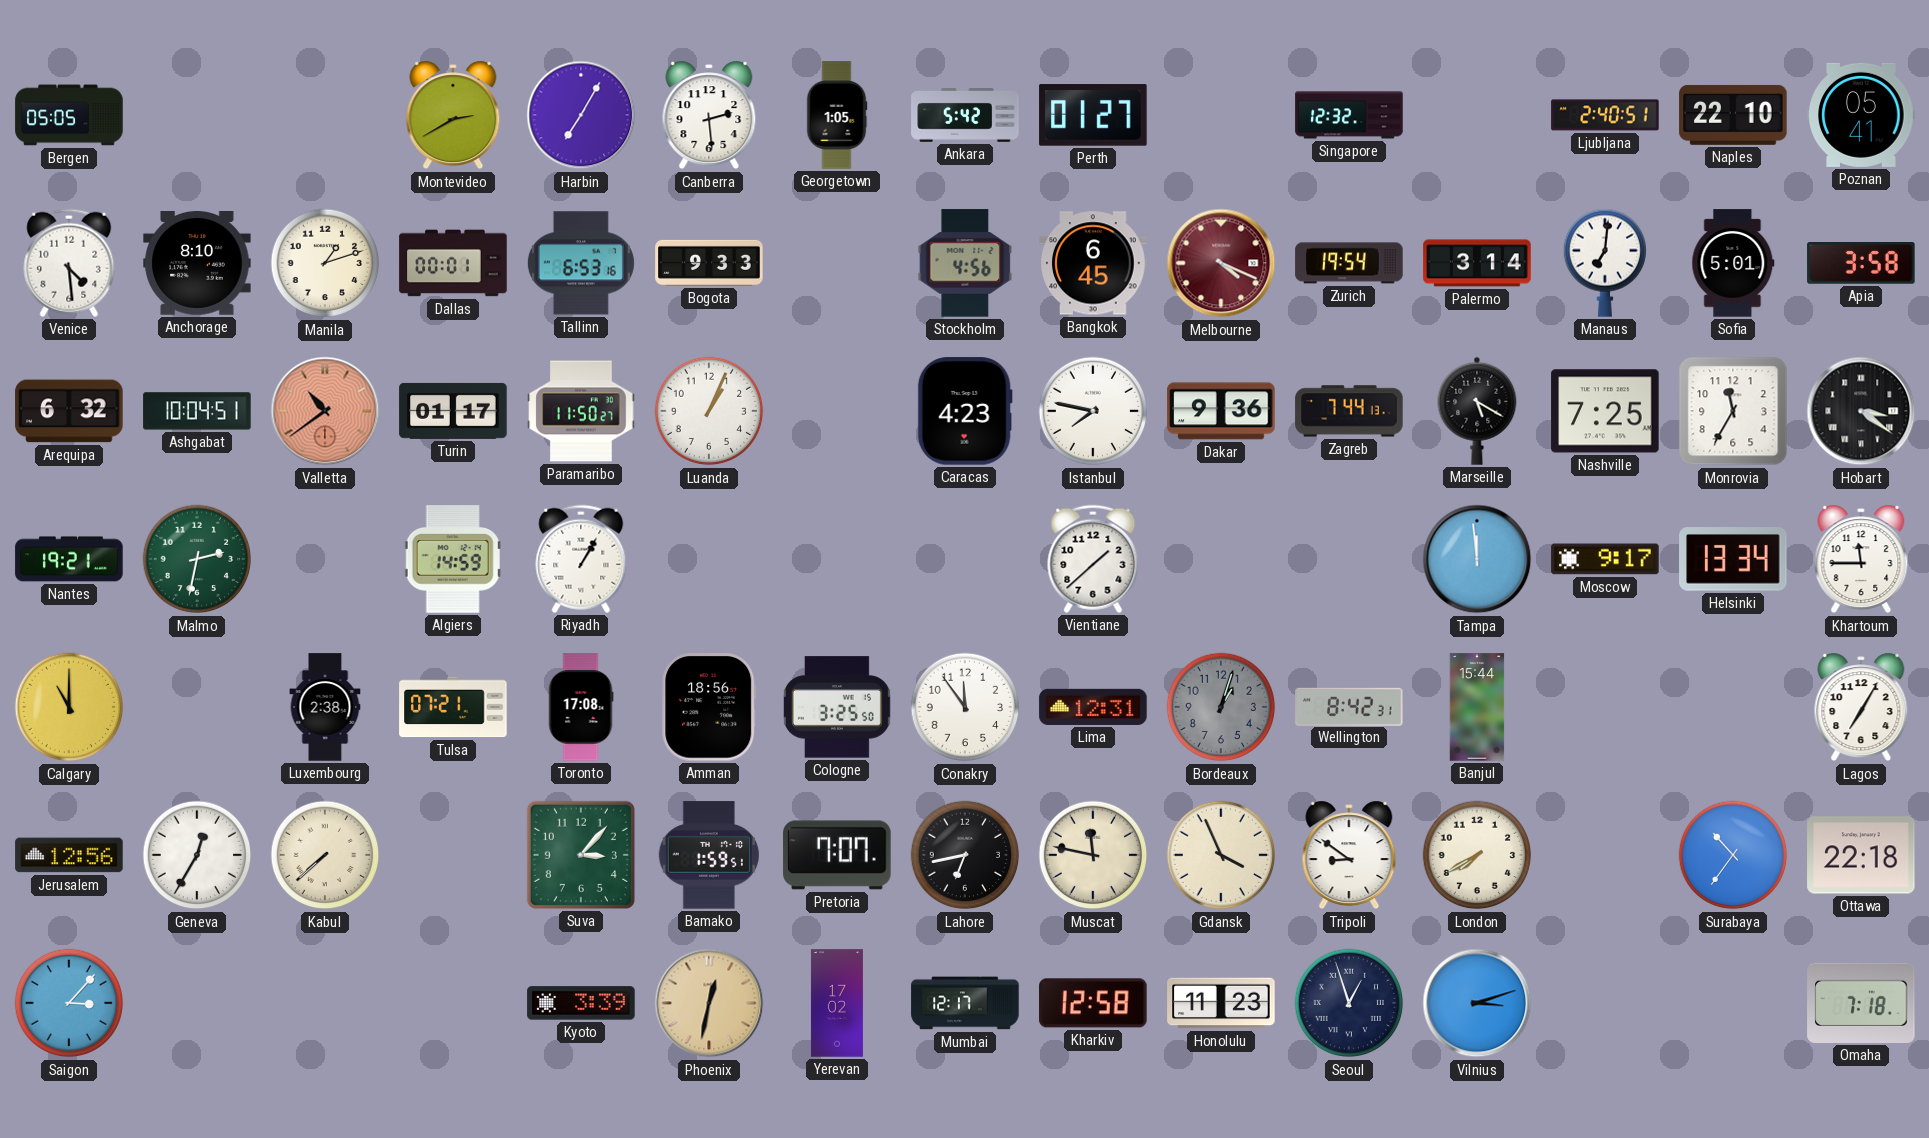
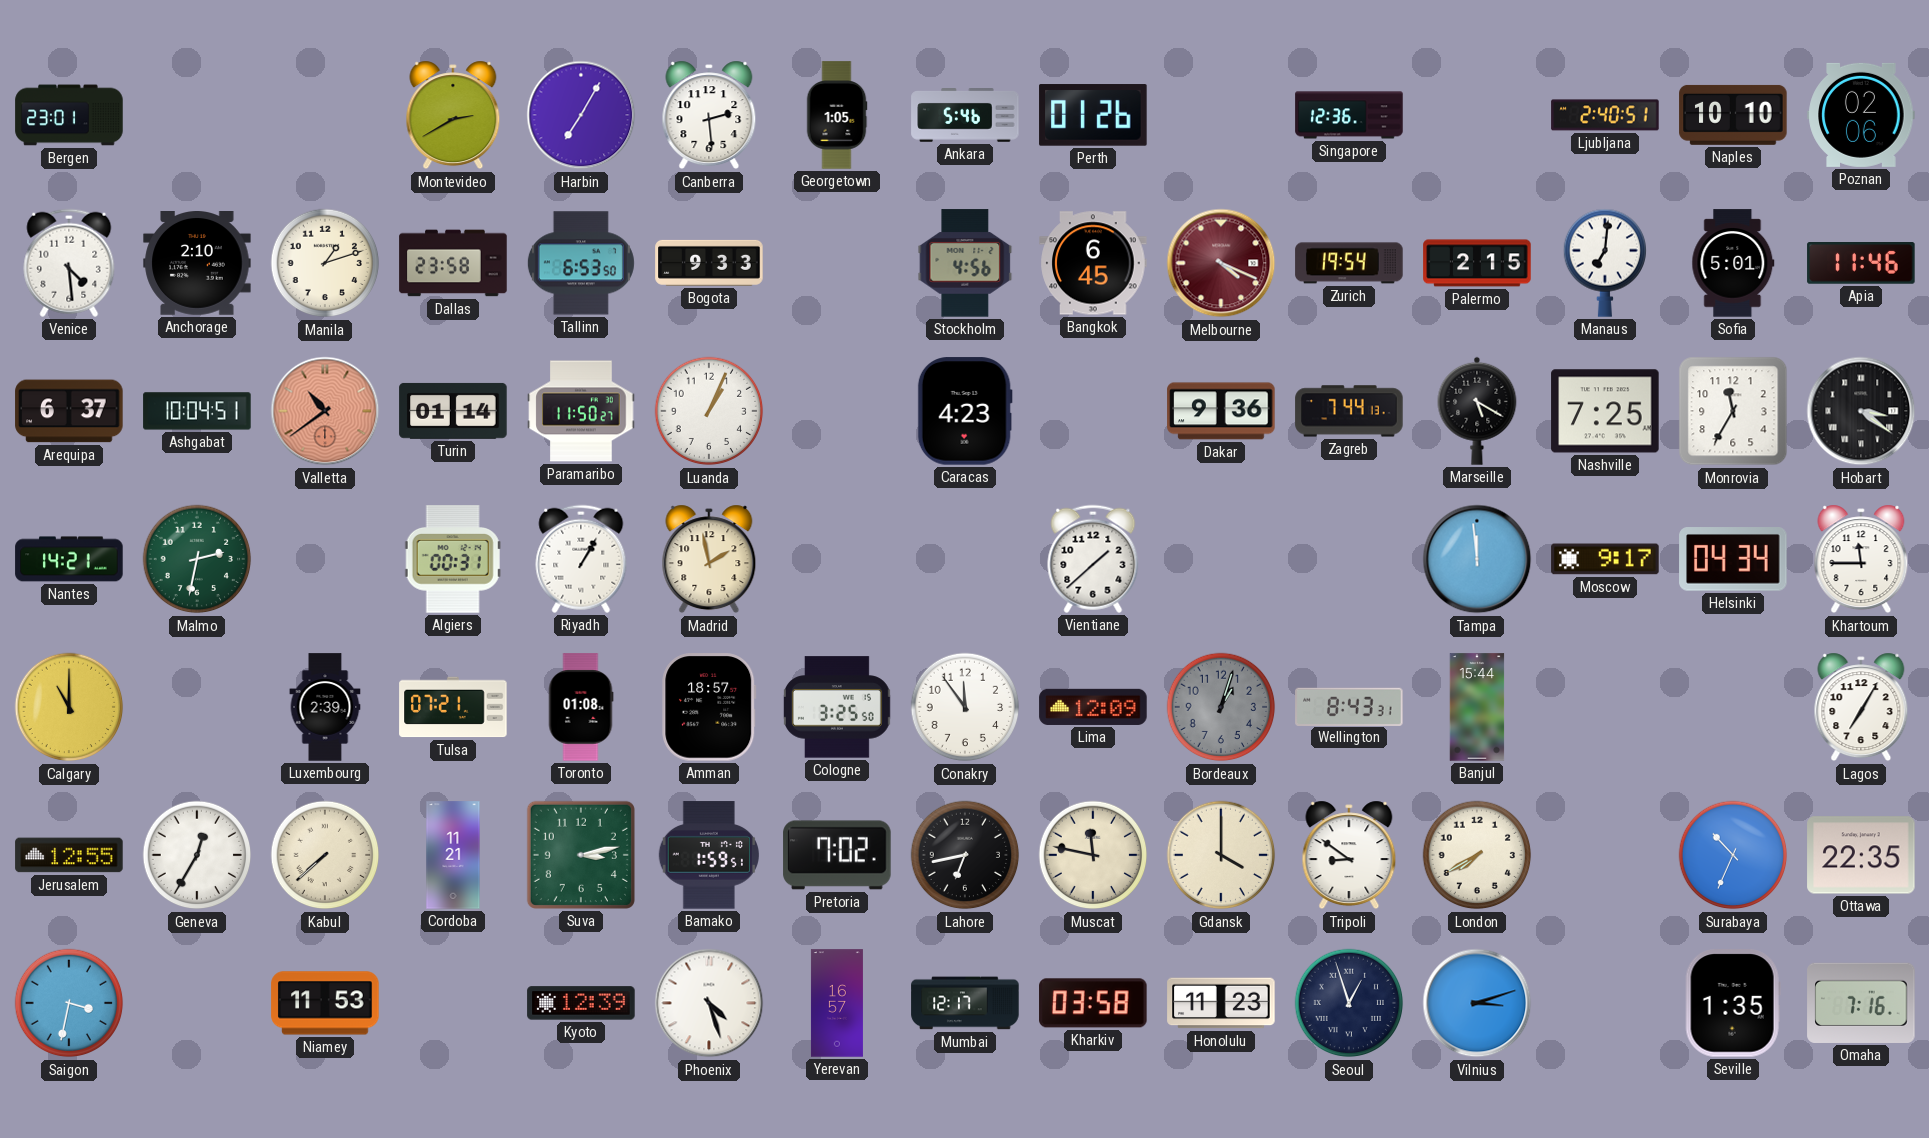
Bergen: 05:05 -> 23:01
Ankara: 5:42 -> 5:46
Perth: 01:27 -> 01:26
Singapore: 12:32 -> 12:36
Naples: 22:10 -> 10:10
Poznan: 05:41 -> 02:06
Anchorage: 8:10 -> 2:10
Dallas: 00:01 -> 23:58
Tallinn: 6:53:16 -> 6:53:50
Palermo: 3:14 -> 2:15
Apia: 3:58 -> 11:46
Arequipa: 6:32 -> 6:37
Turin: 01:17 -> 01:14
Istanbul: 7:47 -> none
Nantes: 19:21 -> 14:21
Algiers: 14:59 -> 00:31
Madrid: none -> 1:58
Helsinki: 13:34 -> 04:34
Luxembourg: 2:38 -> 2:39
Toronto: 17:08 -> 01:08
Amman: 18:56 -> 18:57
Lima: 12:31 -> 12:09
Wellington: 8:42 -> 8:43
Jerusalem: 12:56 -> 12:55
Cordoba: none -> 11:21
Suva: 3:07 -> 3:13
Pretoria: 7:07 -> 7:02
Gdansk: 3:56 -> 4:00
Surabaya: 10:36 -> 10:34
Ottawa: 22:18 -> 22:35
Saigon: 3:07 -> 3:32
Niamey: none -> 11:53
Kyoto: 3:39 -> 12:39
Phoenix: 12:32 -> 4:27
Phoenix dial: champagne -> white
Yerevan: 17:02 -> 16:57
Kharkiv: 12:58 -> 03:58
Seville: none -> 1:35
Omaha: 7:18 -> 7:16
